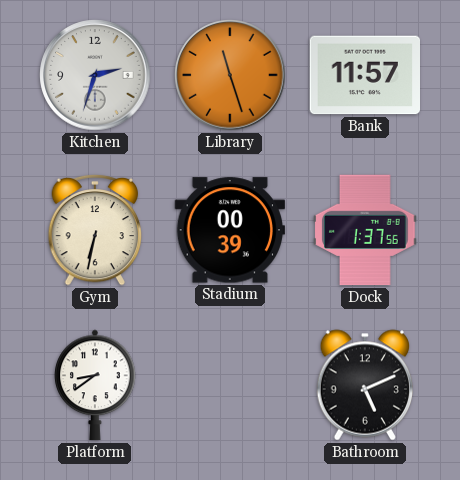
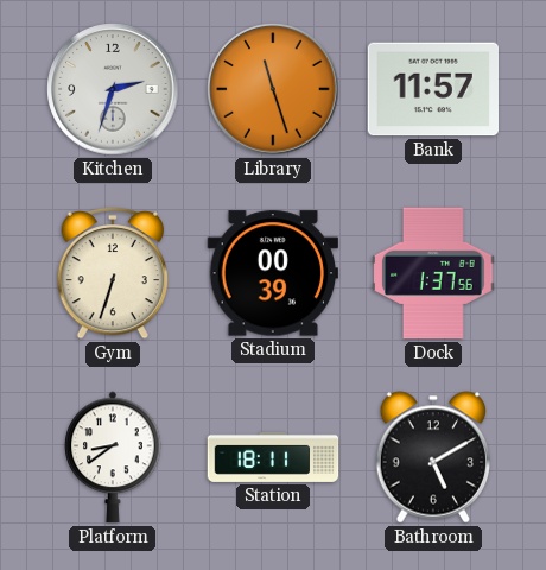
Gym: 6:32 -> 6:33
Station: none -> 18:11
Bathroom: 5:11 -> 5:10
